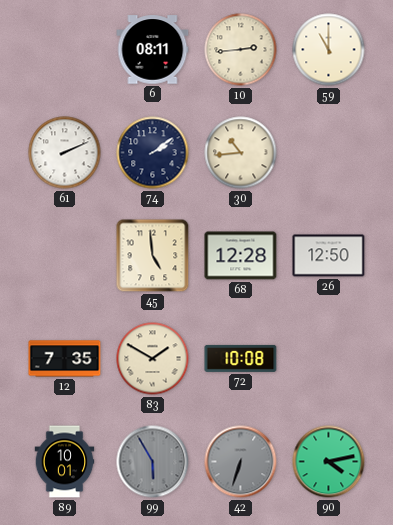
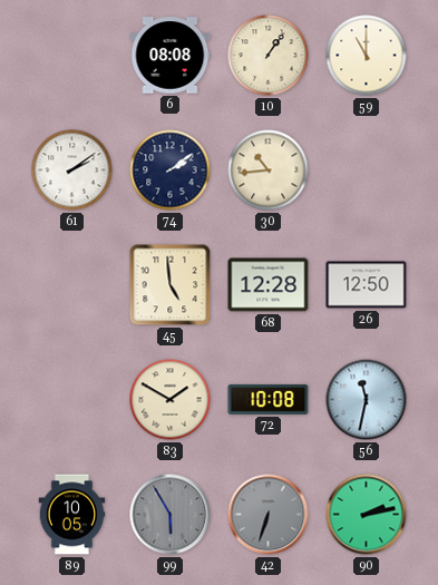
6: 08:11 -> 08:08
10: 2:44 -> 1:06
61: 2:11 -> 2:09
12: 7:35 -> none
56: none -> 11:32
89: 10:01 -> 10:05
90: 4:13 -> 2:13
